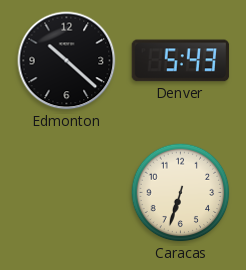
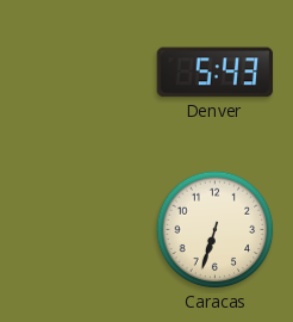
Edmonton: 10:22 -> none
